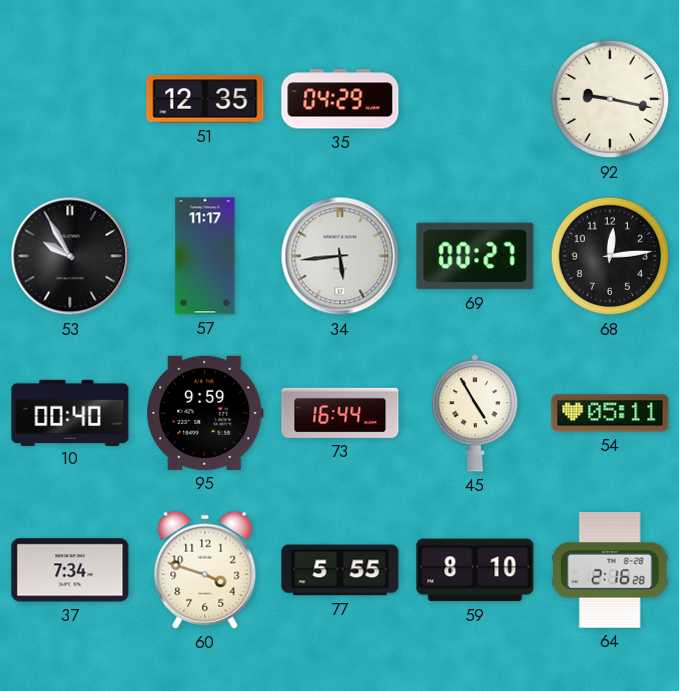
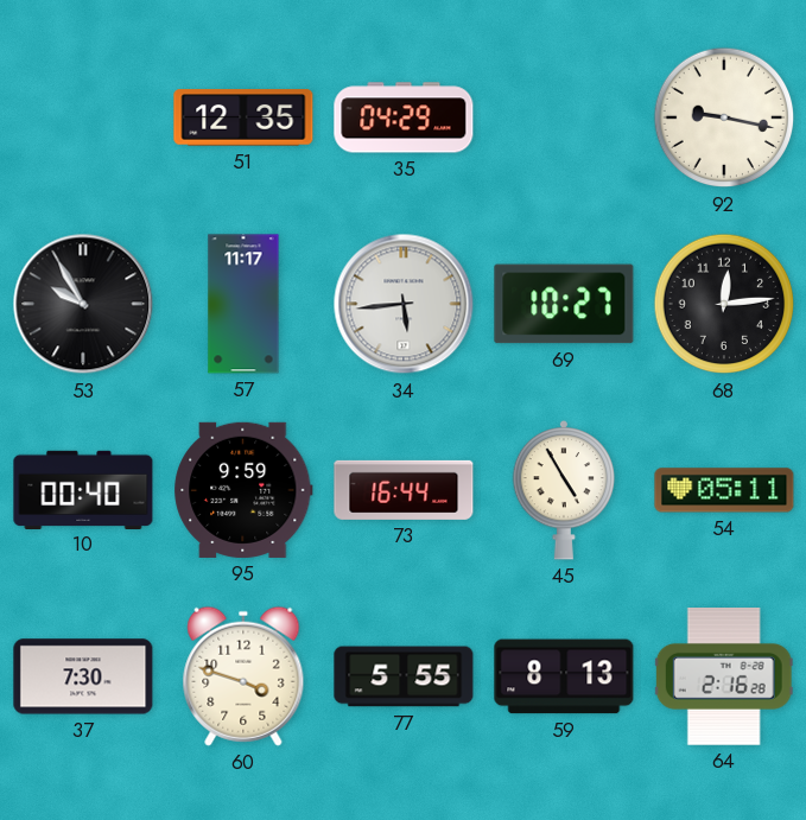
69: 00:27 -> 10:27
37: 7:34 -> 7:30
59: 8:10 -> 8:13
